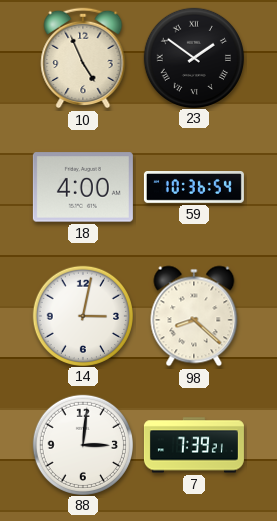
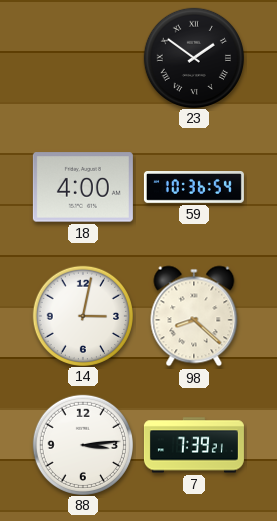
10: 4:56 -> none
88: 3:01 -> 3:14
